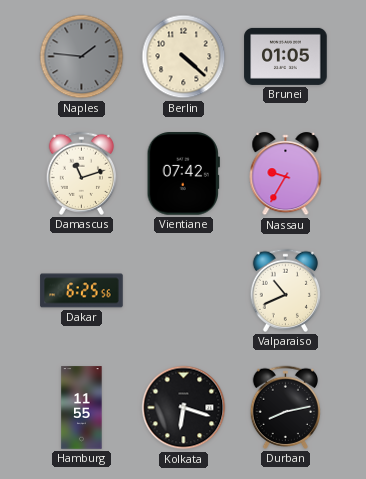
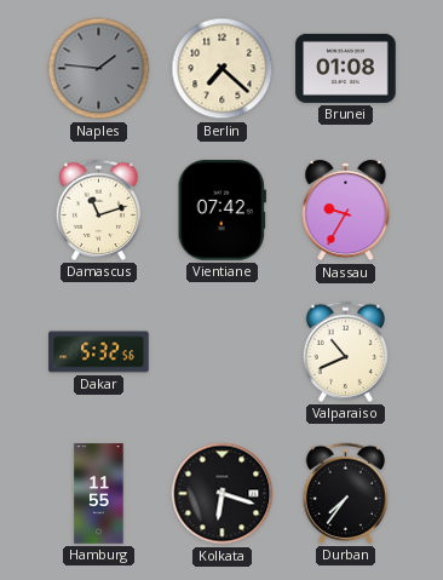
Berlin: 4:22 -> 7:22
Brunei: 01:05 -> 01:08
Dakar: 6:25 -> 5:32
Durban: 8:13 -> 7:36
